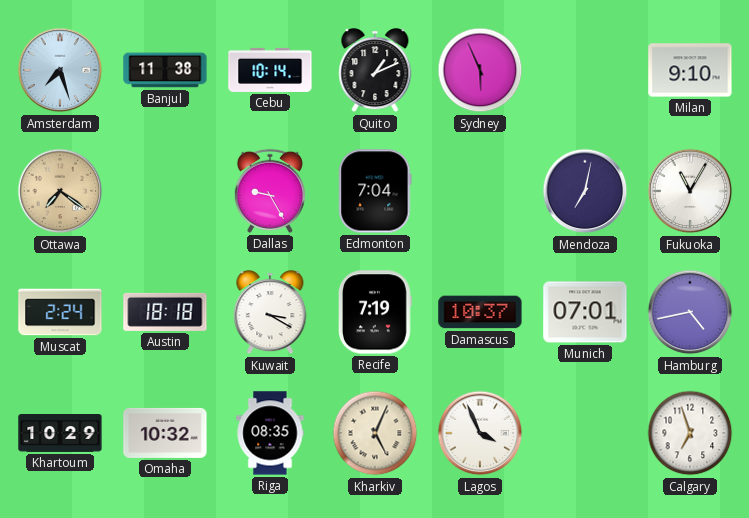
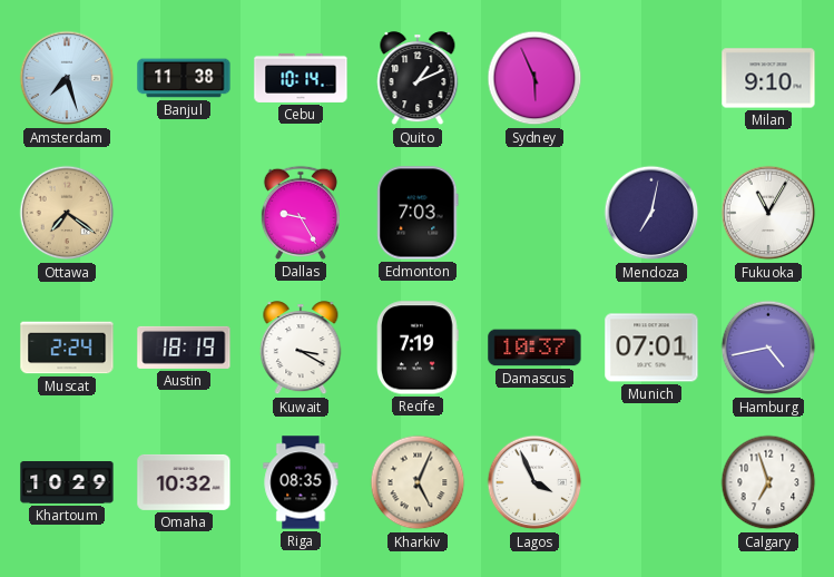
Edmonton: 7:04 -> 7:03
Austin: 18:18 -> 18:19
